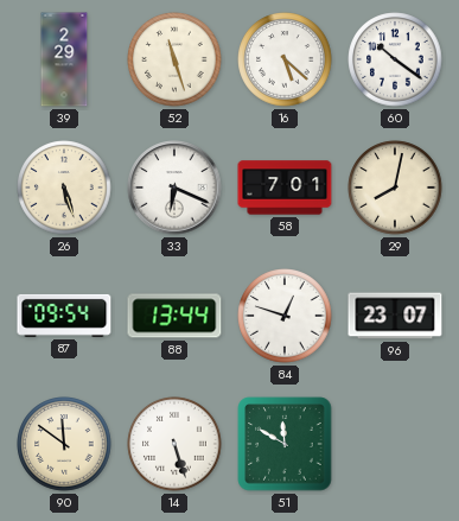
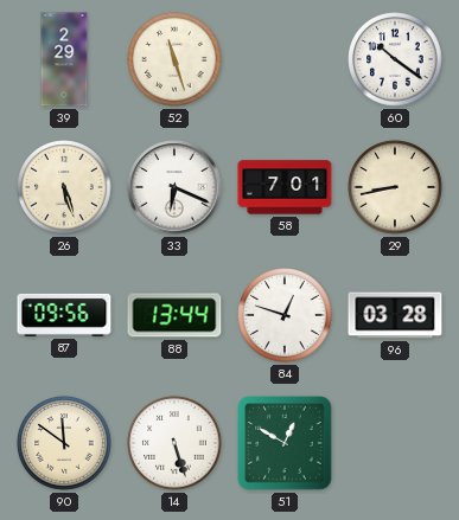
16: 5:22 -> none
29: 8:02 -> 8:43
87: 09:54 -> 09:56
96: 23:07 -> 03:28
51: 11:50 -> 12:50
